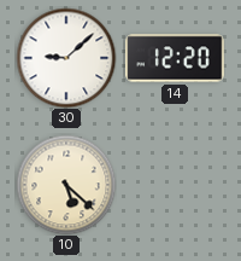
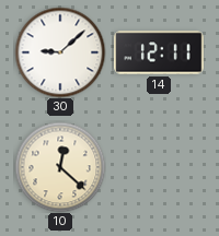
14: 12:20 -> 12:11
10: 5:22 -> 12:22
